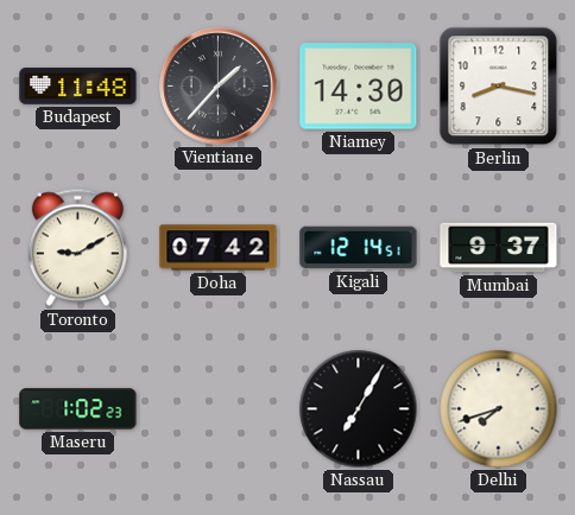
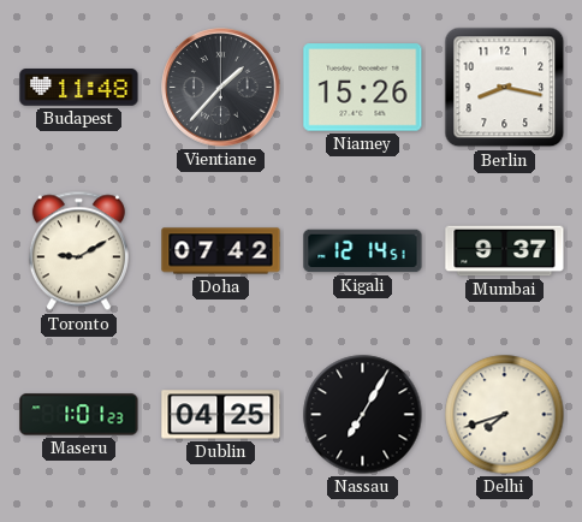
Niamey: 14:30 -> 15:26
Maseru: 1:02 -> 1:01
Dublin: none -> 04:25
